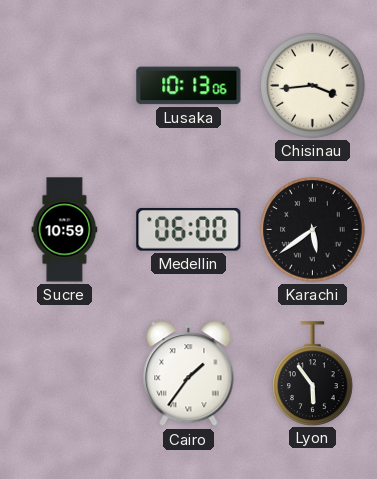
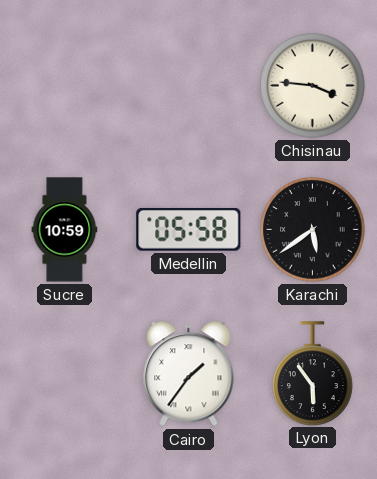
Lusaka: 10:13 -> none
Chisinau: 3:44 -> 3:46
Medellin: 06:00 -> 05:58
